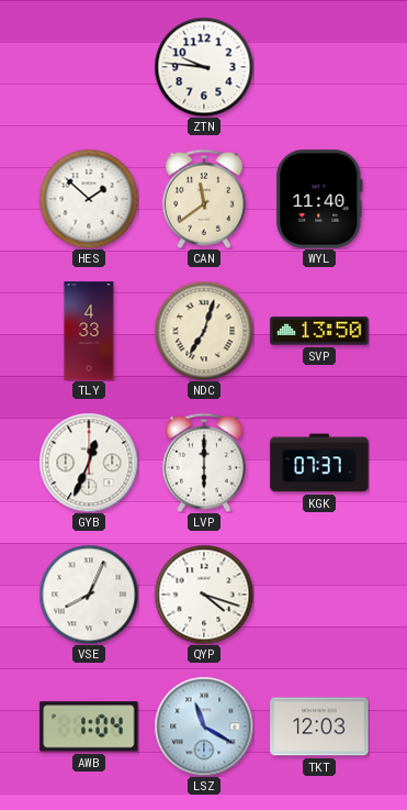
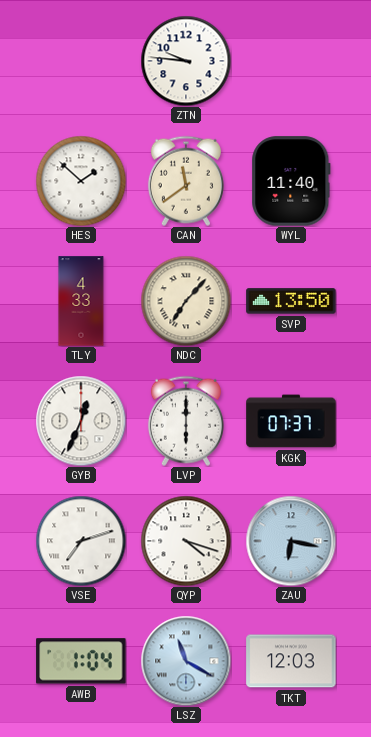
NDC: 7:03 -> 7:07
VSE: 8:04 -> 7:12
ZAU: none -> 6:17
